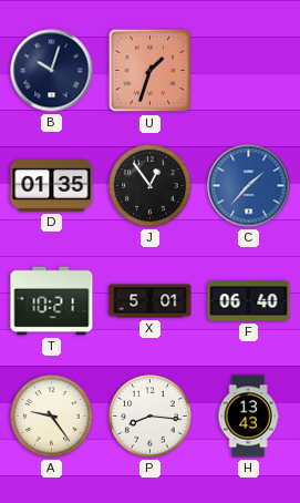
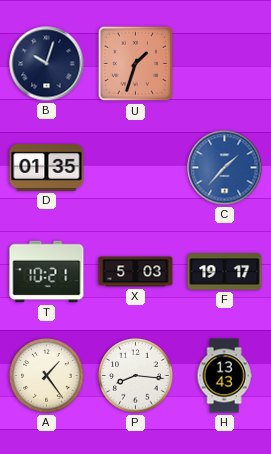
J: 12:54 -> none
X: 5:01 -> 5:03
F: 06:40 -> 19:17
A: 9:24 -> 1:24
